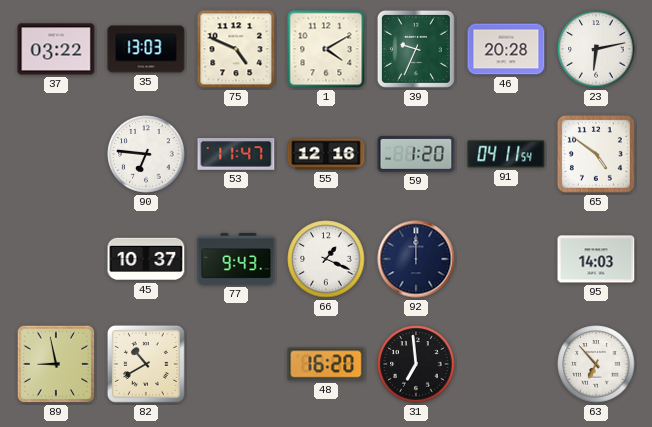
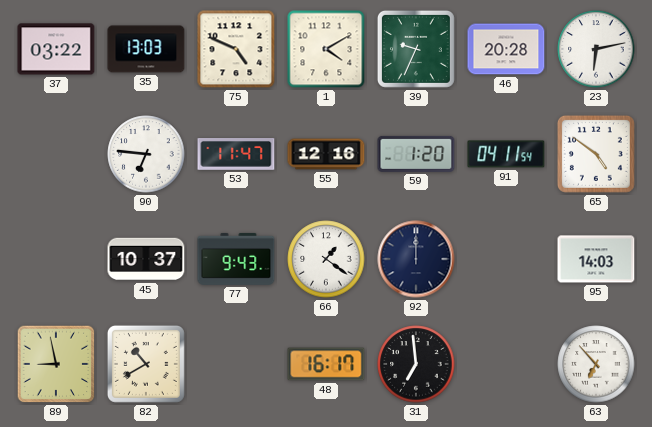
66: 1:19 -> 1:21
48: 16:20 -> 16:17
